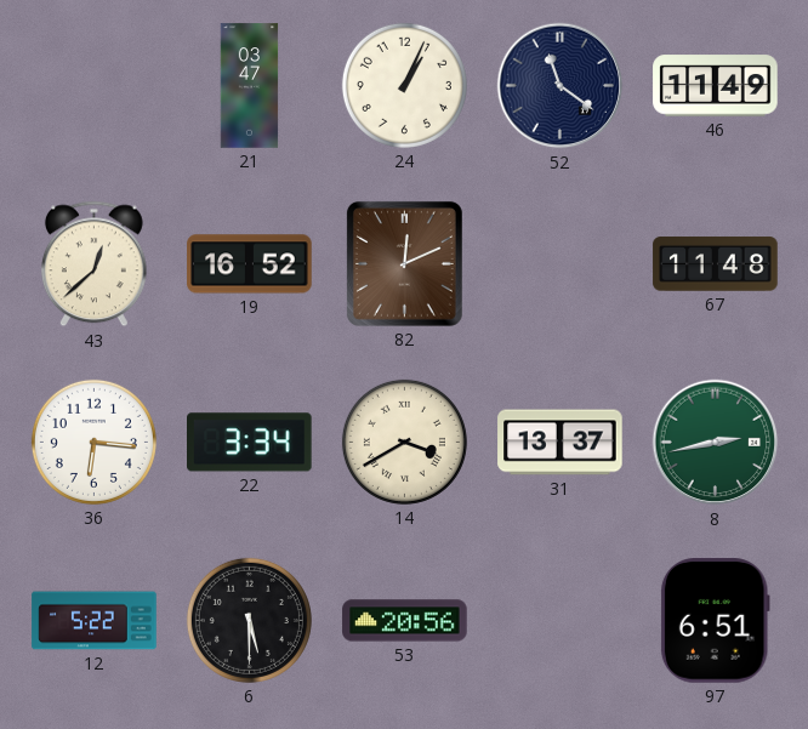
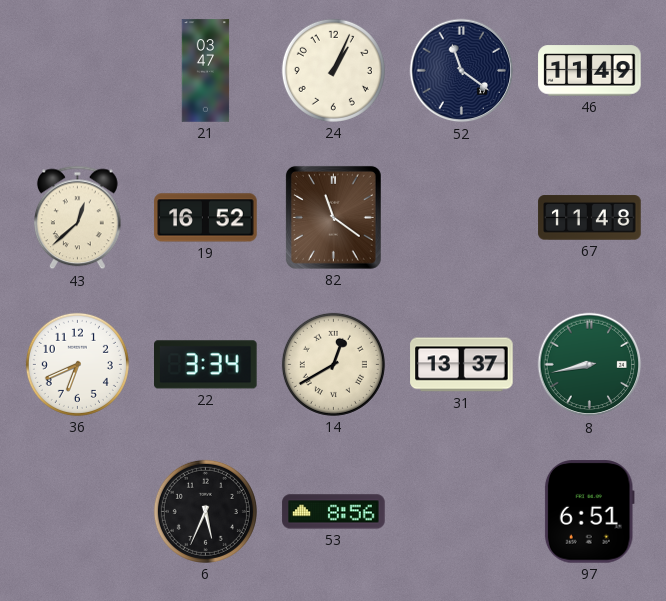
82: 12:11 -> 11:21
36: 6:16 -> 6:41
14: 3:40 -> 12:40
8: 2:43 -> 8:43
12: 5:22 -> none
6: 5:30 -> 5:34
53: 20:56 -> 8:56
